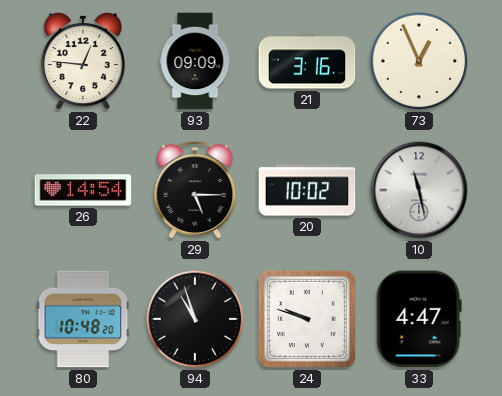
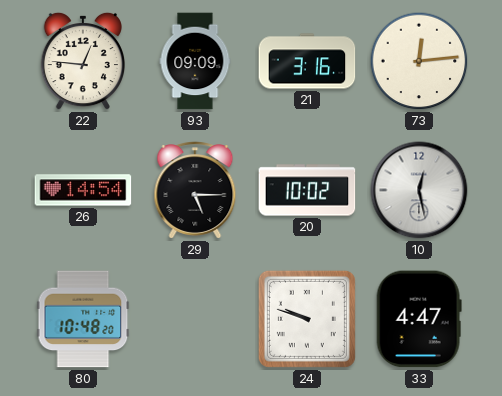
73: 12:56 -> 12:14
10: 11:28 -> 12:28
94: 10:57 -> none
